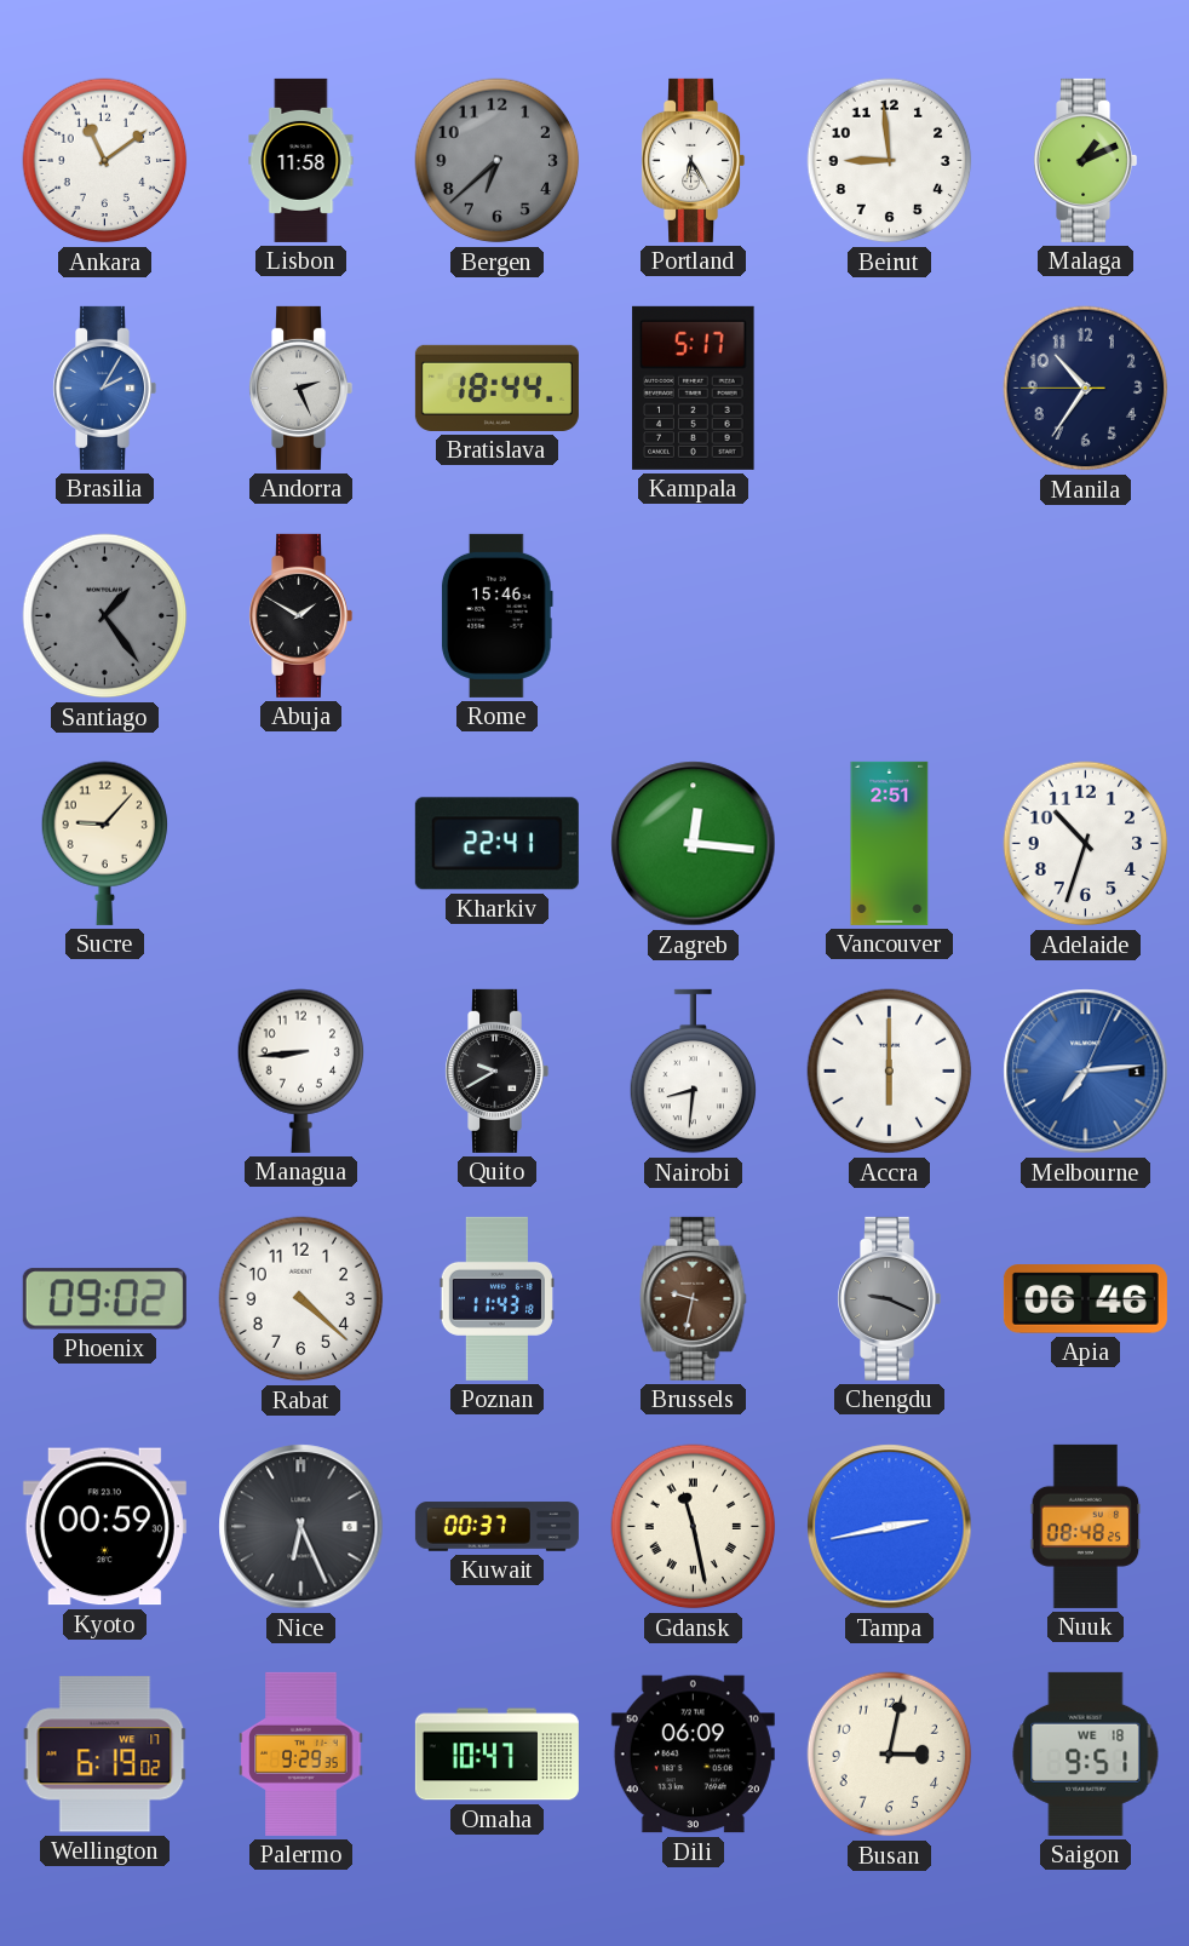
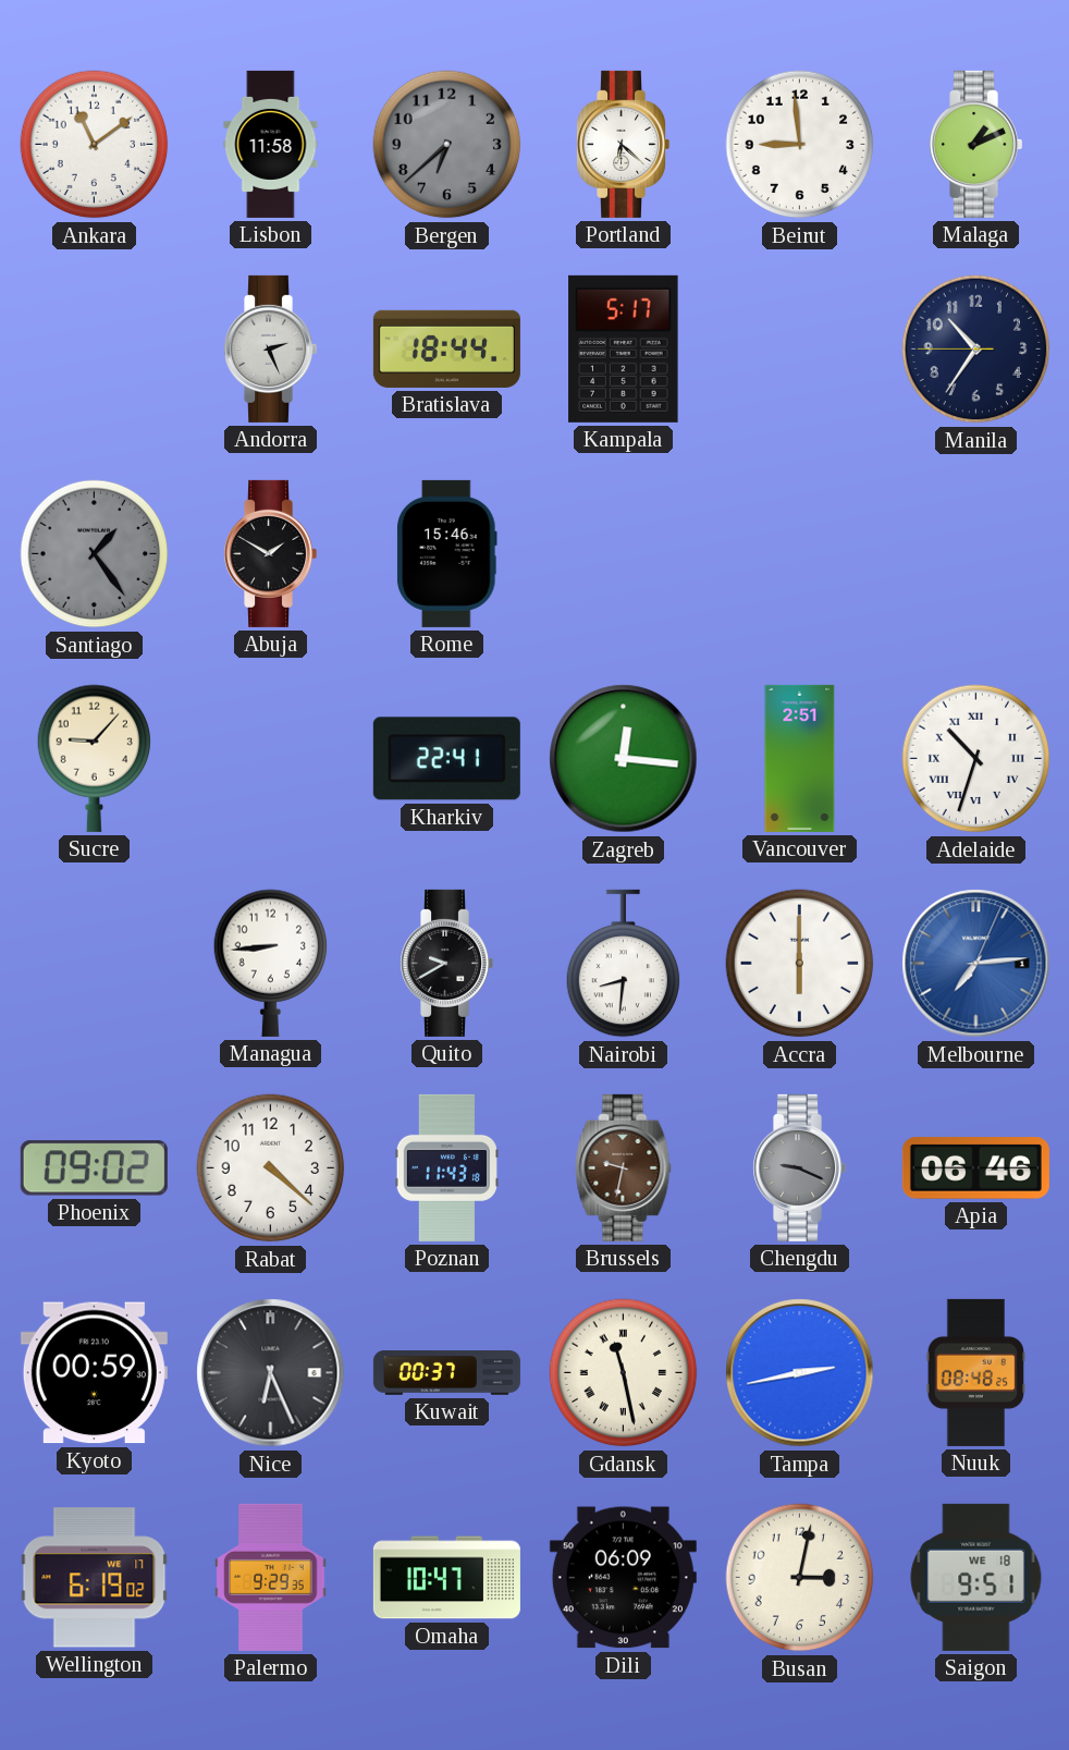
Portland: 6:25 -> 6:22
Brasilia: 2:05 -> none
Adelaide numerals: Arabic -> Roman
